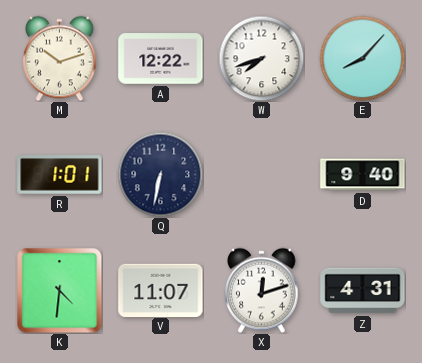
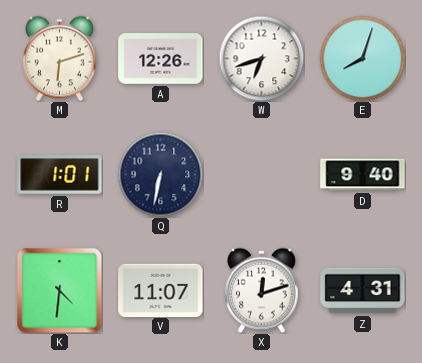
M: 10:12 -> 6:12
A: 12:22 -> 12:26
W: 7:42 -> 6:42
E: 8:07 -> 8:03
